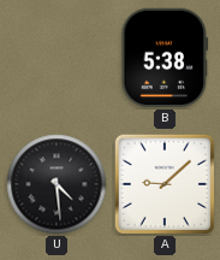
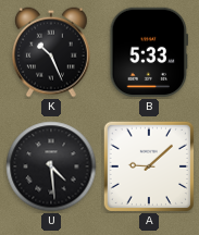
K: none -> 10:26
B: 5:38 -> 5:33
